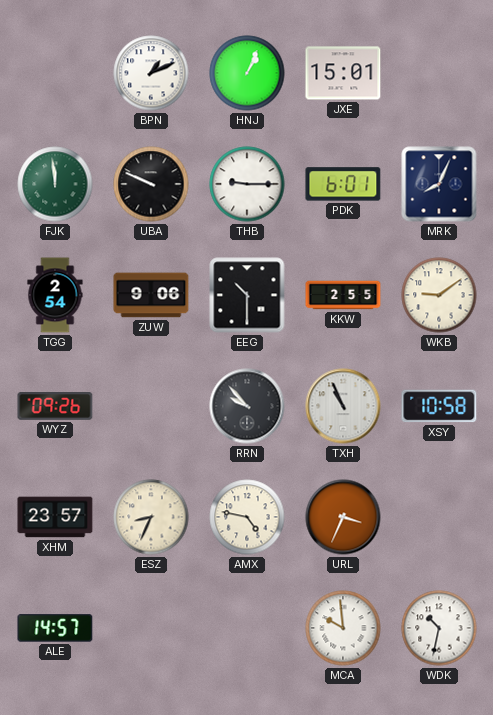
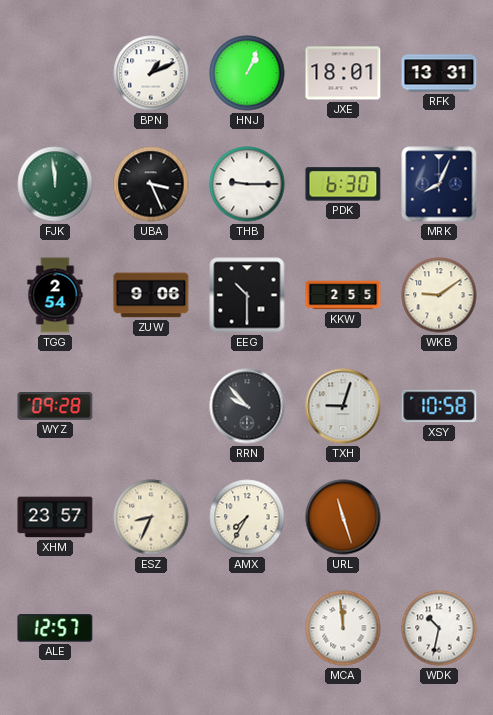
JXE: 15:01 -> 18:01
RFK: none -> 13:31
UBA: 9:49 -> 3:26
PDK: 6:01 -> 6:30
WYZ: 09:26 -> 09:28
TXH: 10:56 -> 9:03
AMX: 4:47 -> 7:35
URL: 3:34 -> 11:27
ALE: 14:57 -> 12:57
MCA: 9:59 -> 11:59
